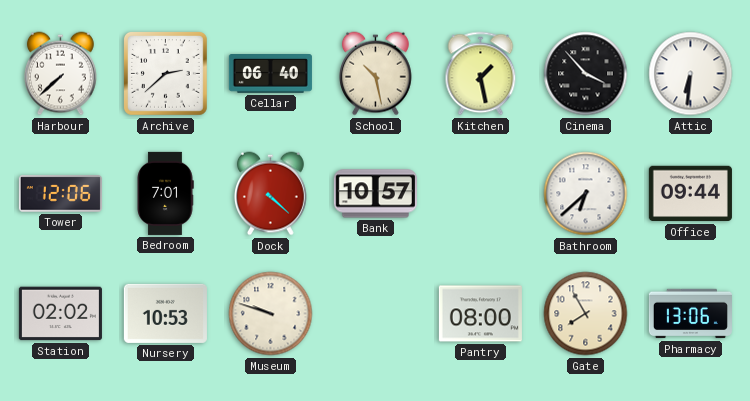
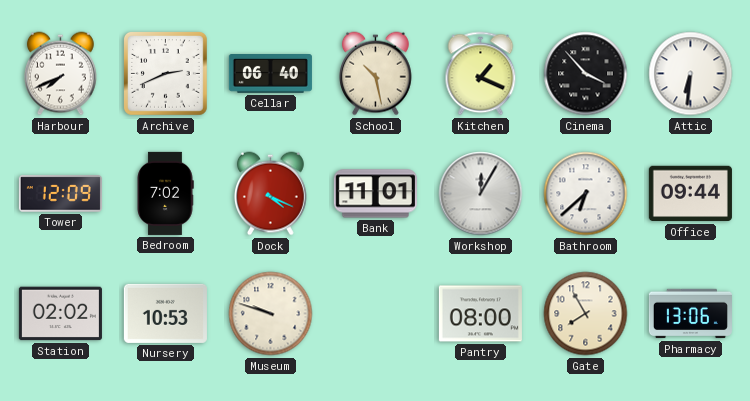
Harbour: 7:38 -> 7:41
Archive: 2:38 -> 2:41
Kitchen: 1:28 -> 1:19
Tower: 12:06 -> 12:09
Bedroom: 7:01 -> 7:02
Dock: 4:22 -> 4:19
Bank: 10:57 -> 11:01
Workshop: none -> 12:05
